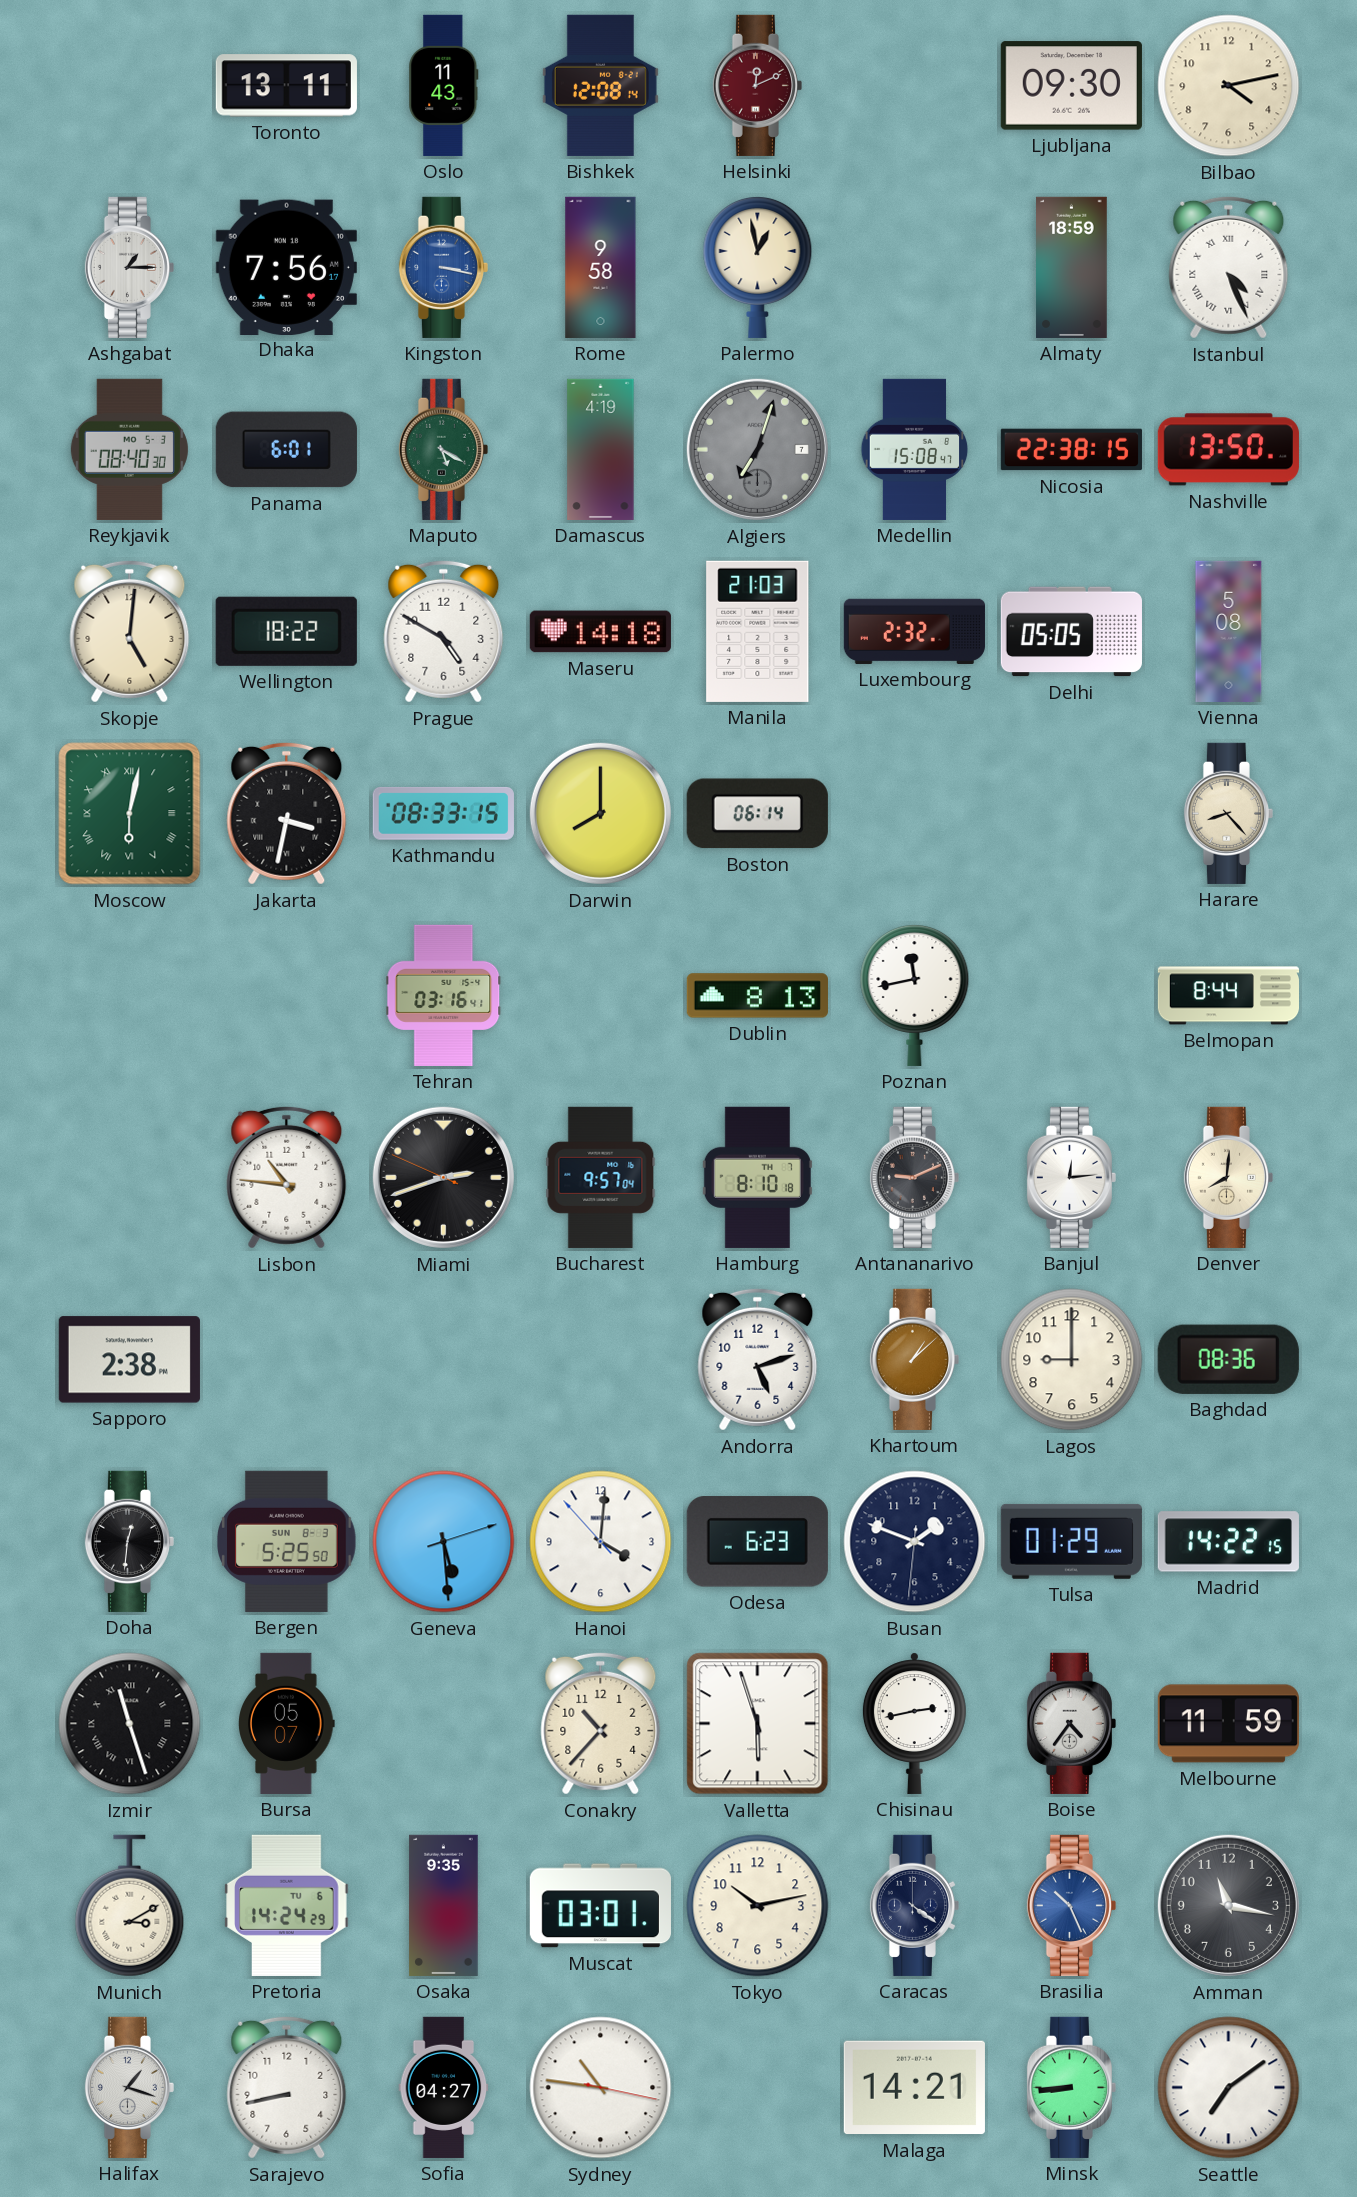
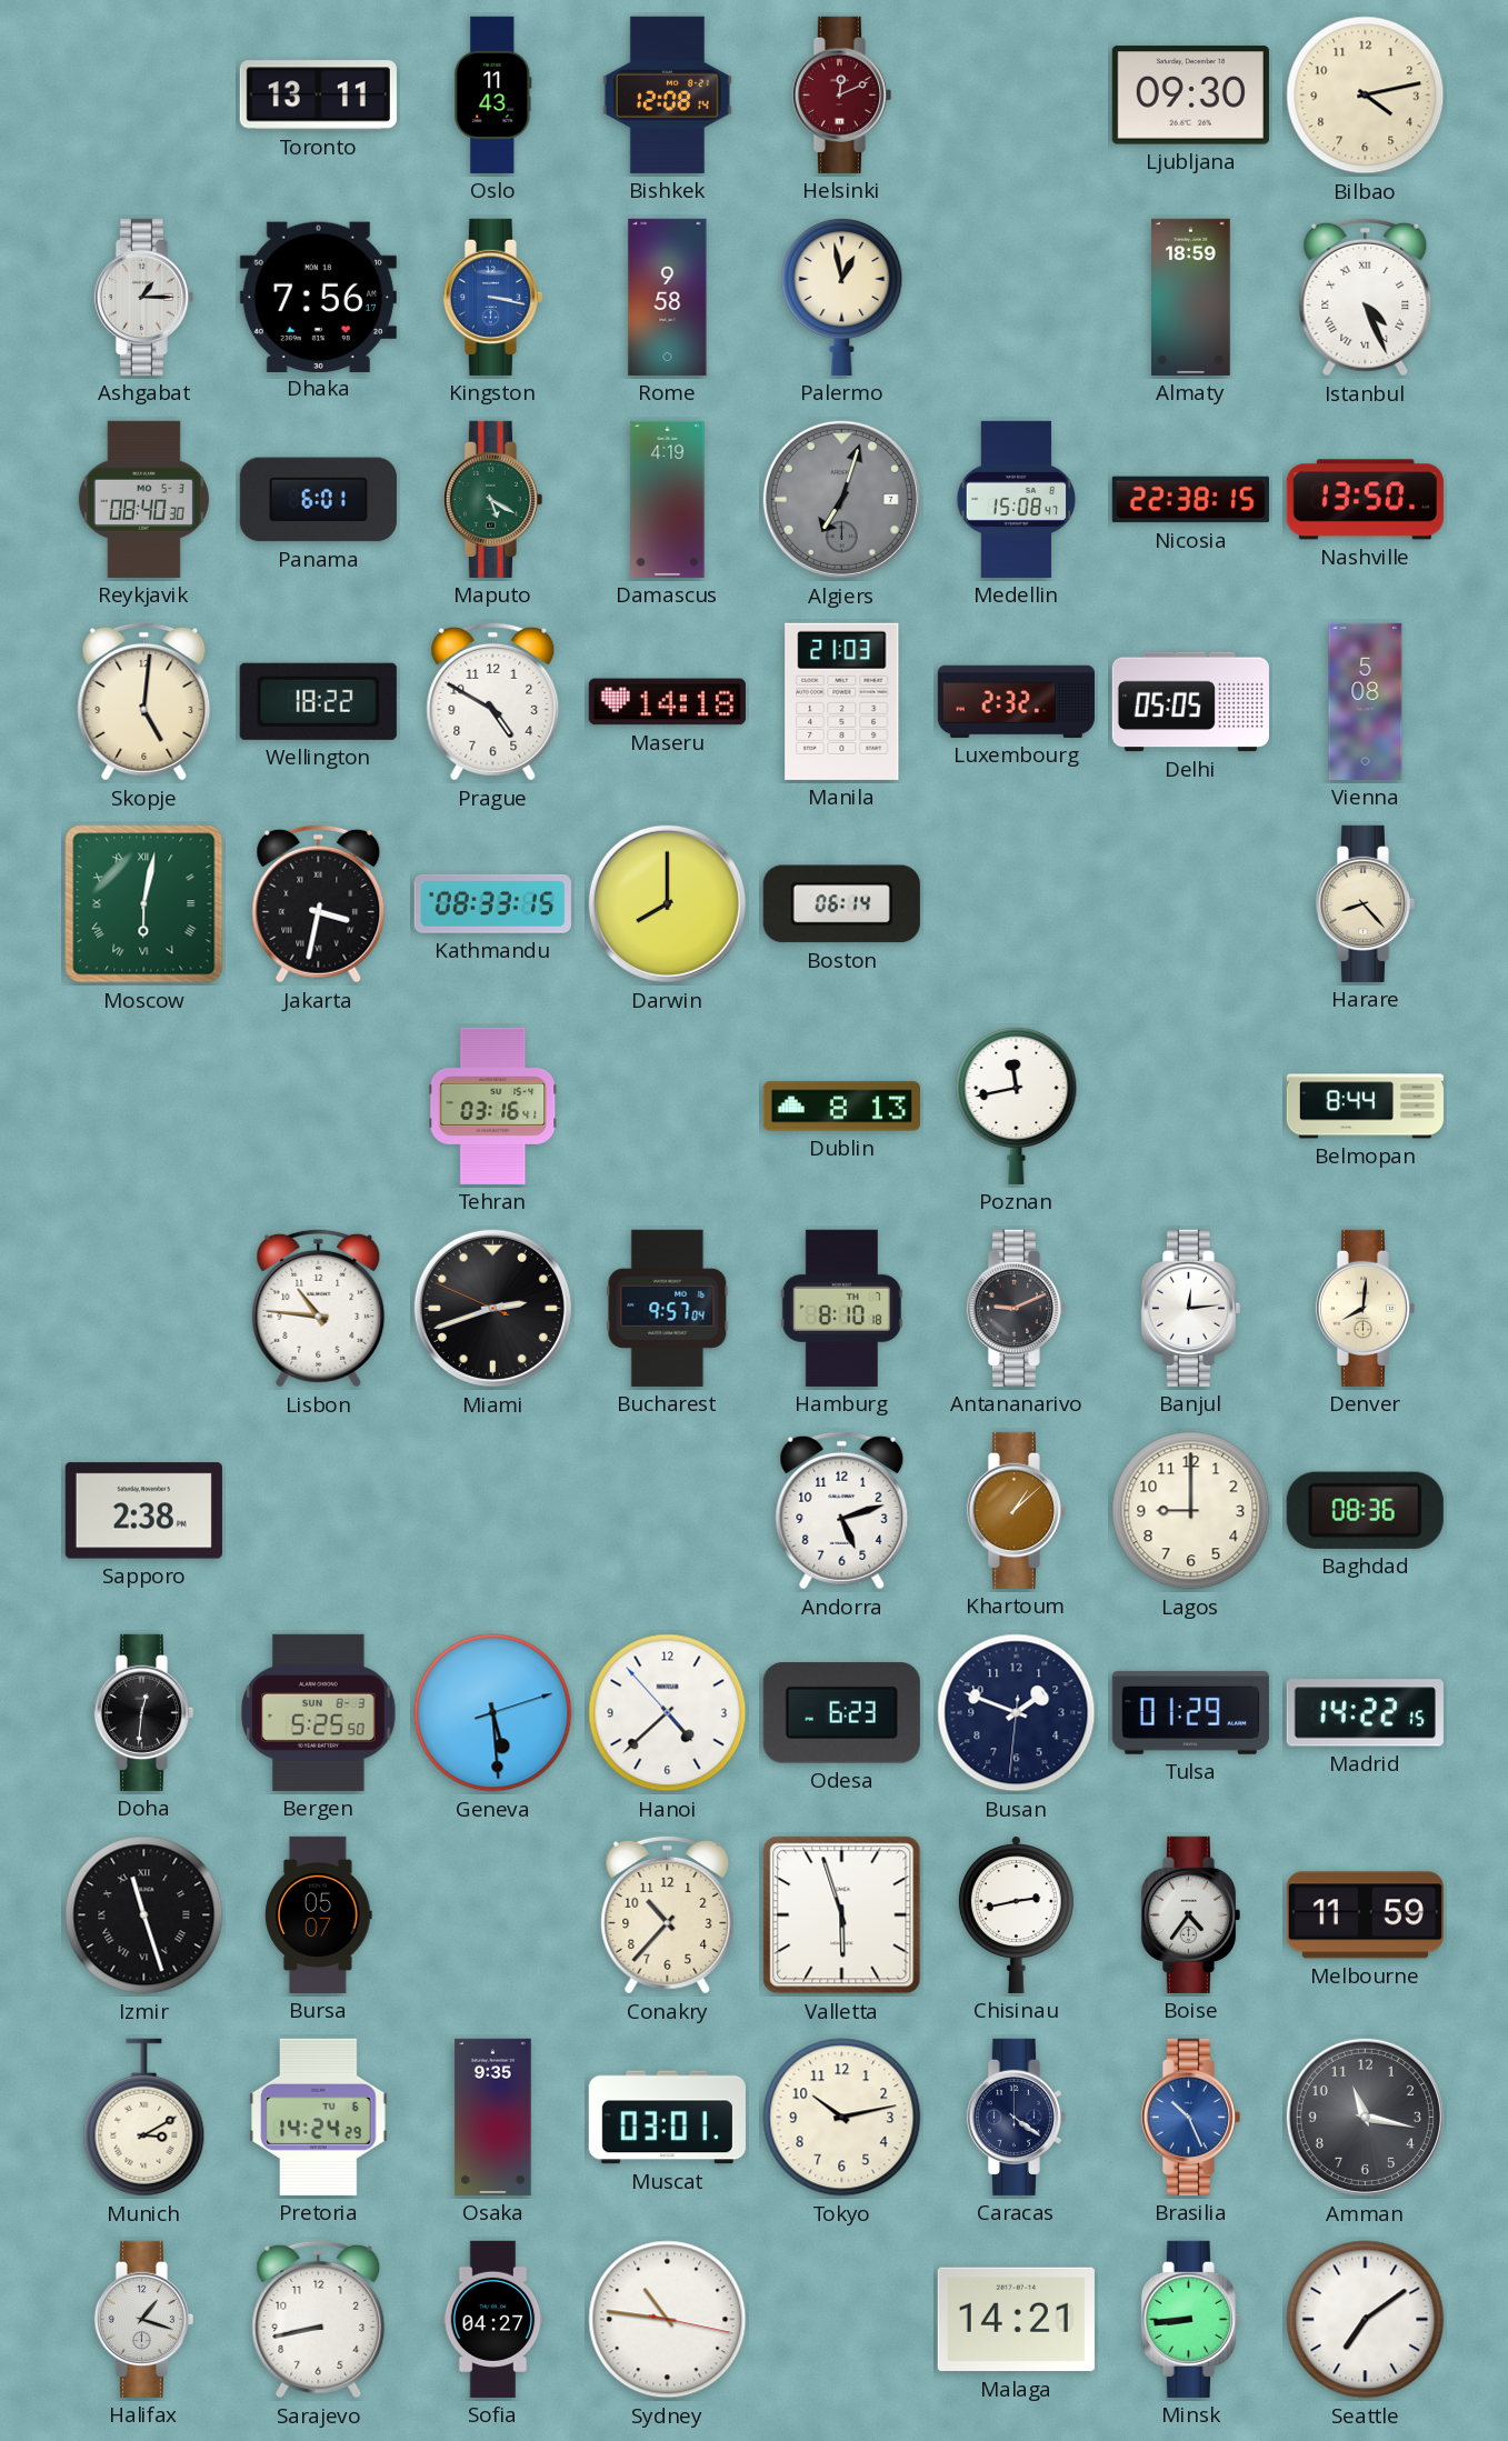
Hanoi: 4:00 -> 4:37
